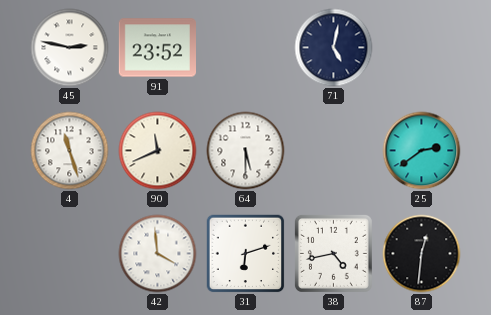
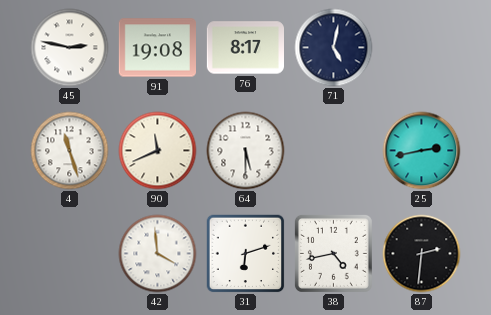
91: 23:52 -> 19:08
76: none -> 8:17
25: 2:39 -> 2:43
87: 12:31 -> 2:31
